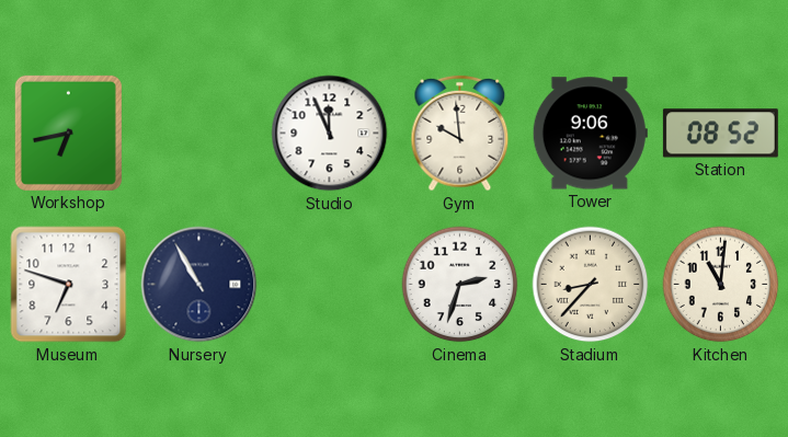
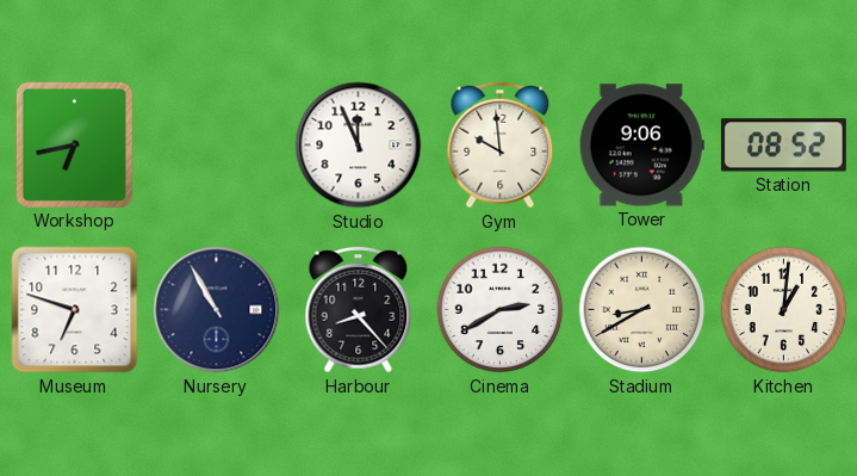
Harbour: none -> 8:23
Cinema: 2:33 -> 2:40
Stadium: 8:37 -> 8:40
Kitchen: 11:01 -> 1:01
